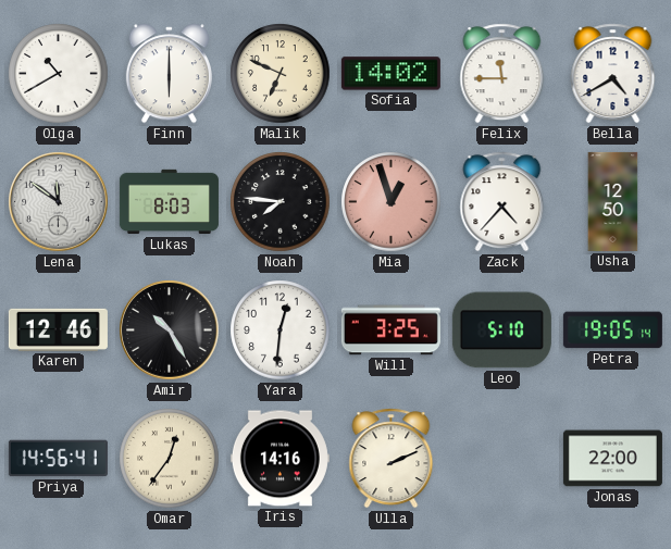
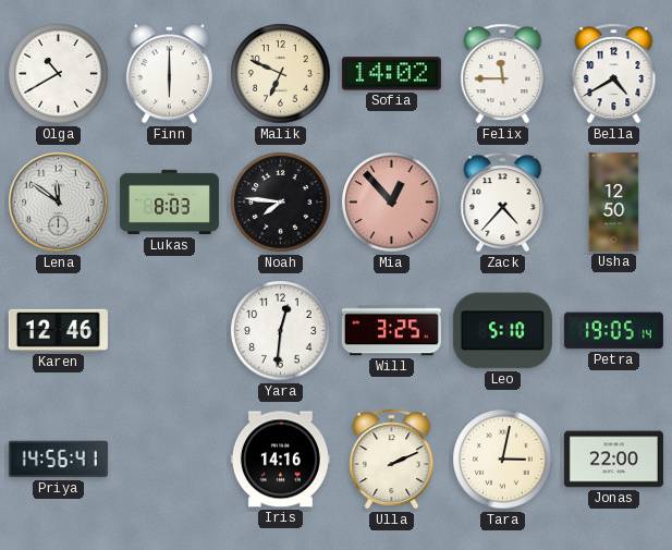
Mia: 12:57 -> 12:53
Amir: 10:25 -> none
Omar: 12:36 -> none
Tara: none -> 3:02
